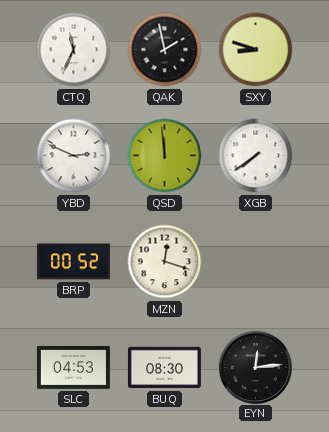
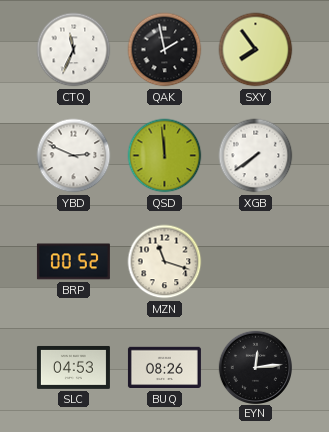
SXY: 8:48 -> 7:54
MZN: 12:18 -> 11:18
BUQ: 08:30 -> 08:26
